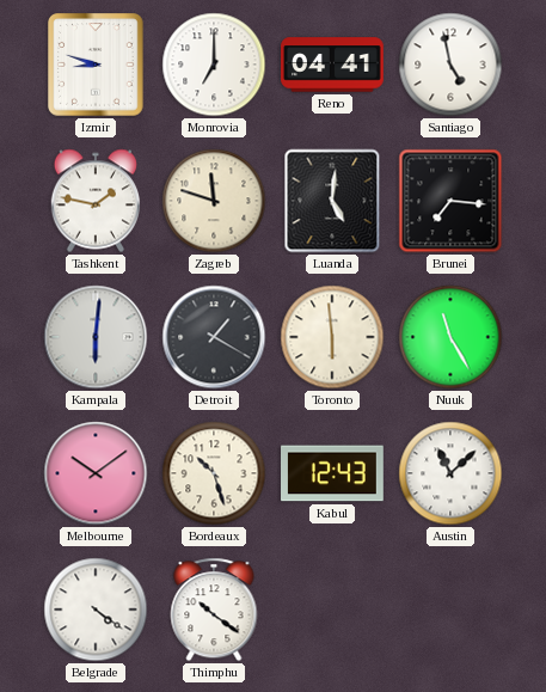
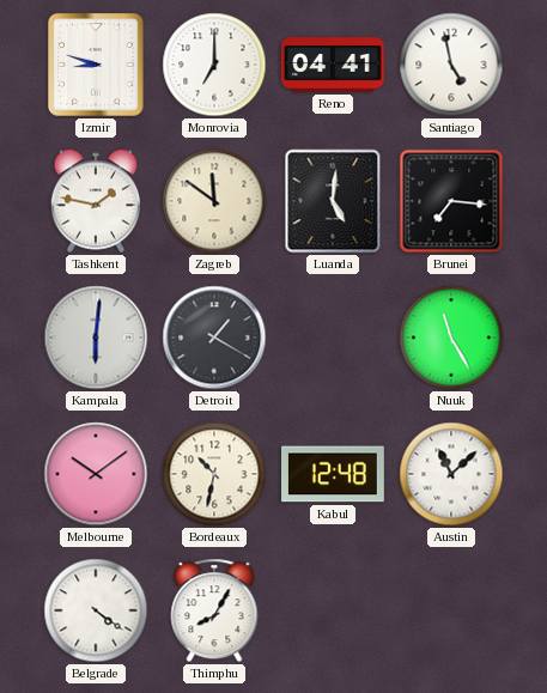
Zagreb: 11:48 -> 11:51
Toronto: 5:59 -> none
Bordeaux: 10:27 -> 10:32
Kabul: 12:43 -> 12:48
Thimphu: 10:21 -> 8:05
